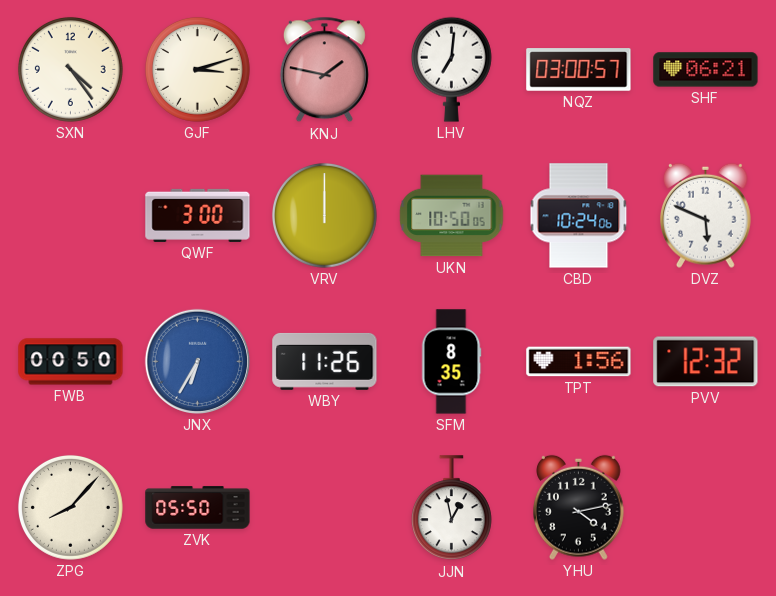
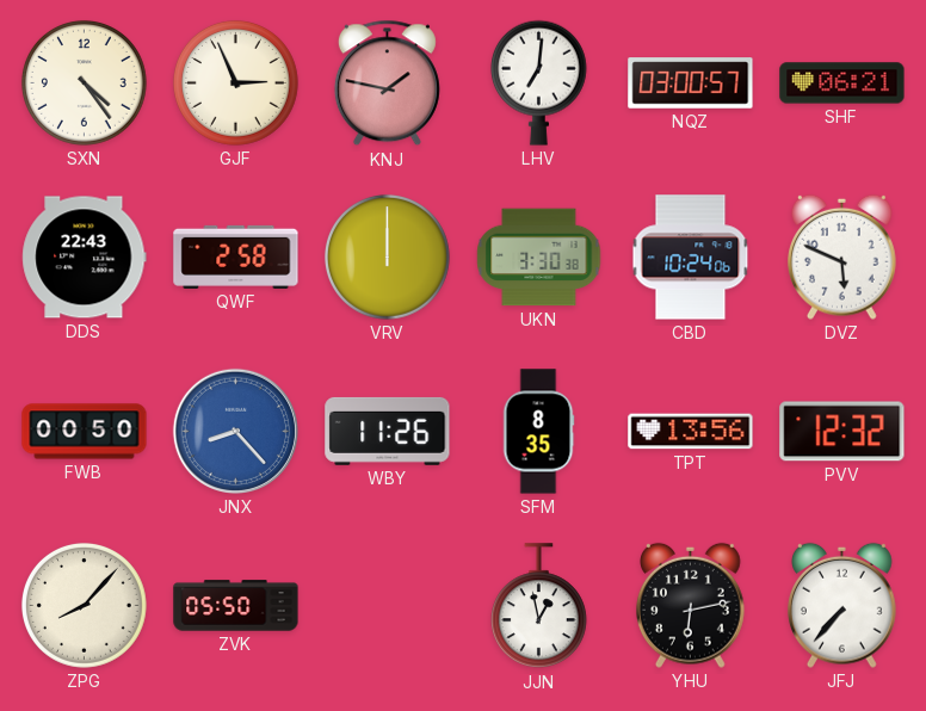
GJF: 3:12 -> 2:56
DDS: none -> 22:43
QWF: 3:00 -> 2:58
UKN: 10:50 -> 3:30
JNX: 6:35 -> 8:23
TPT: 1:56 -> 13:56
YHU: 4:13 -> 6:13
JFJ: none -> 7:37
